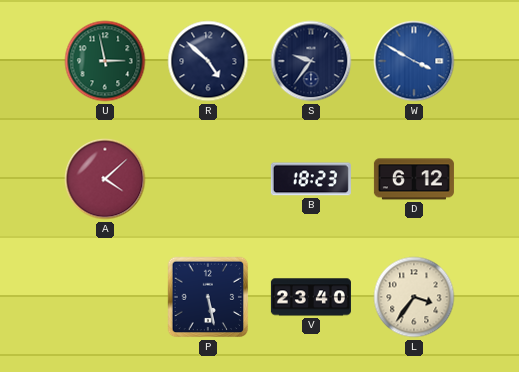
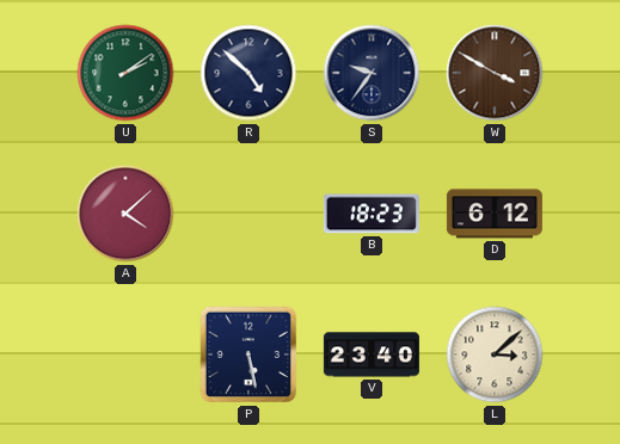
U: 2:58 -> 2:09
W dial: blue -> brown
L: 3:36 -> 3:08
